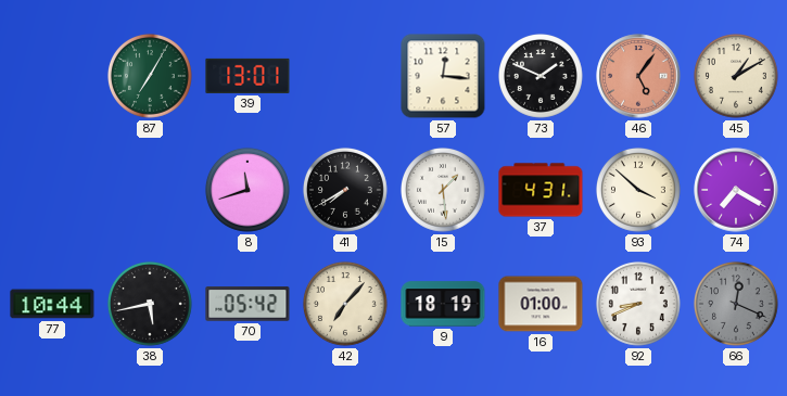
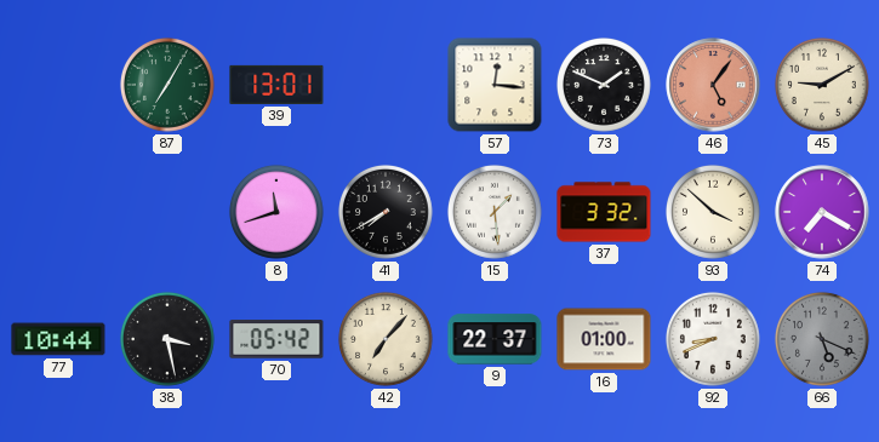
45: 1:10 -> 9:10
37: 4:31 -> 3:32
38: 5:43 -> 3:28
9: 18:19 -> 22:37
66: 12:19 -> 5:19
